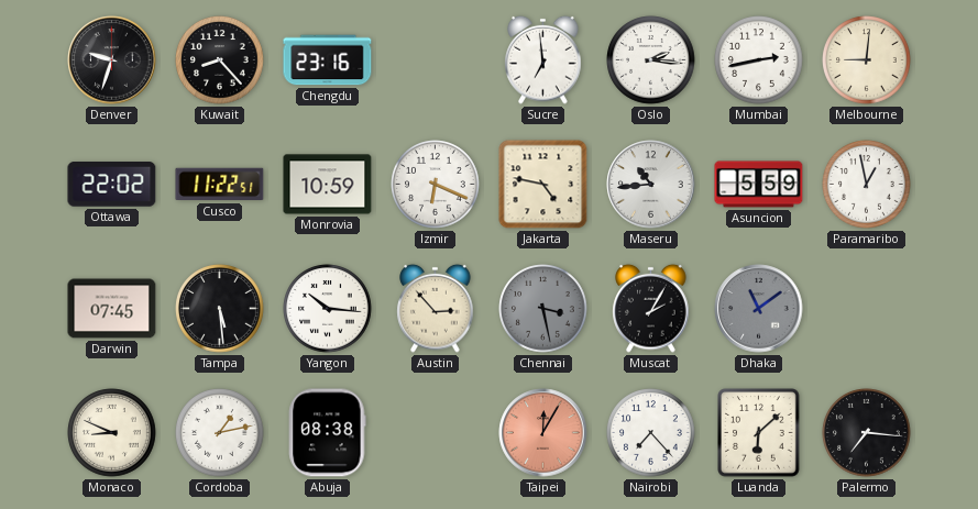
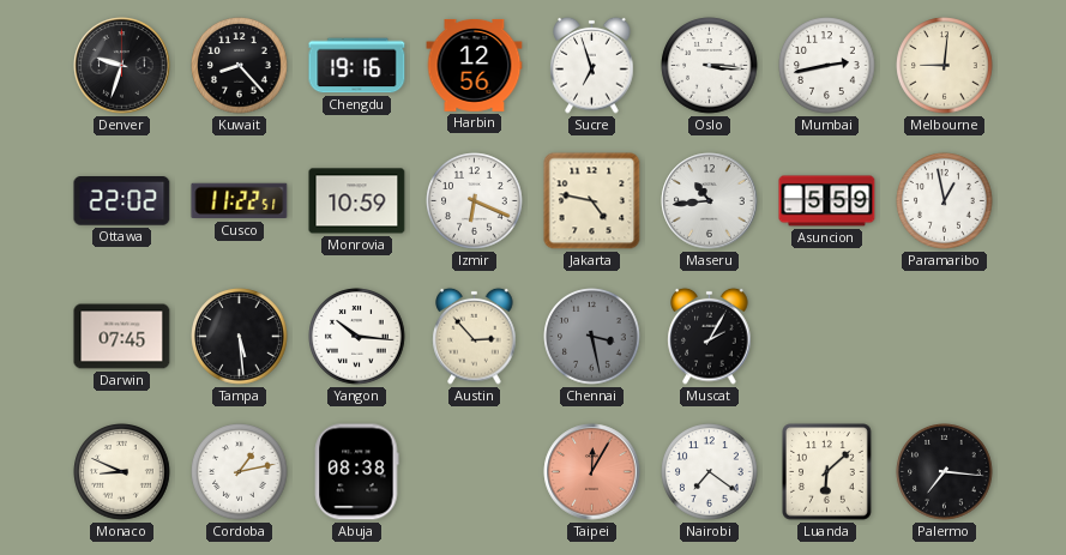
Chengdu: 23:16 -> 19:16
Harbin: none -> 12:56
Sucre: 6:59 -> 6:57
Oslo: 2:16 -> 3:16
Dhaka: 11:09 -> none
Nairobi: 7:23 -> 7:21
